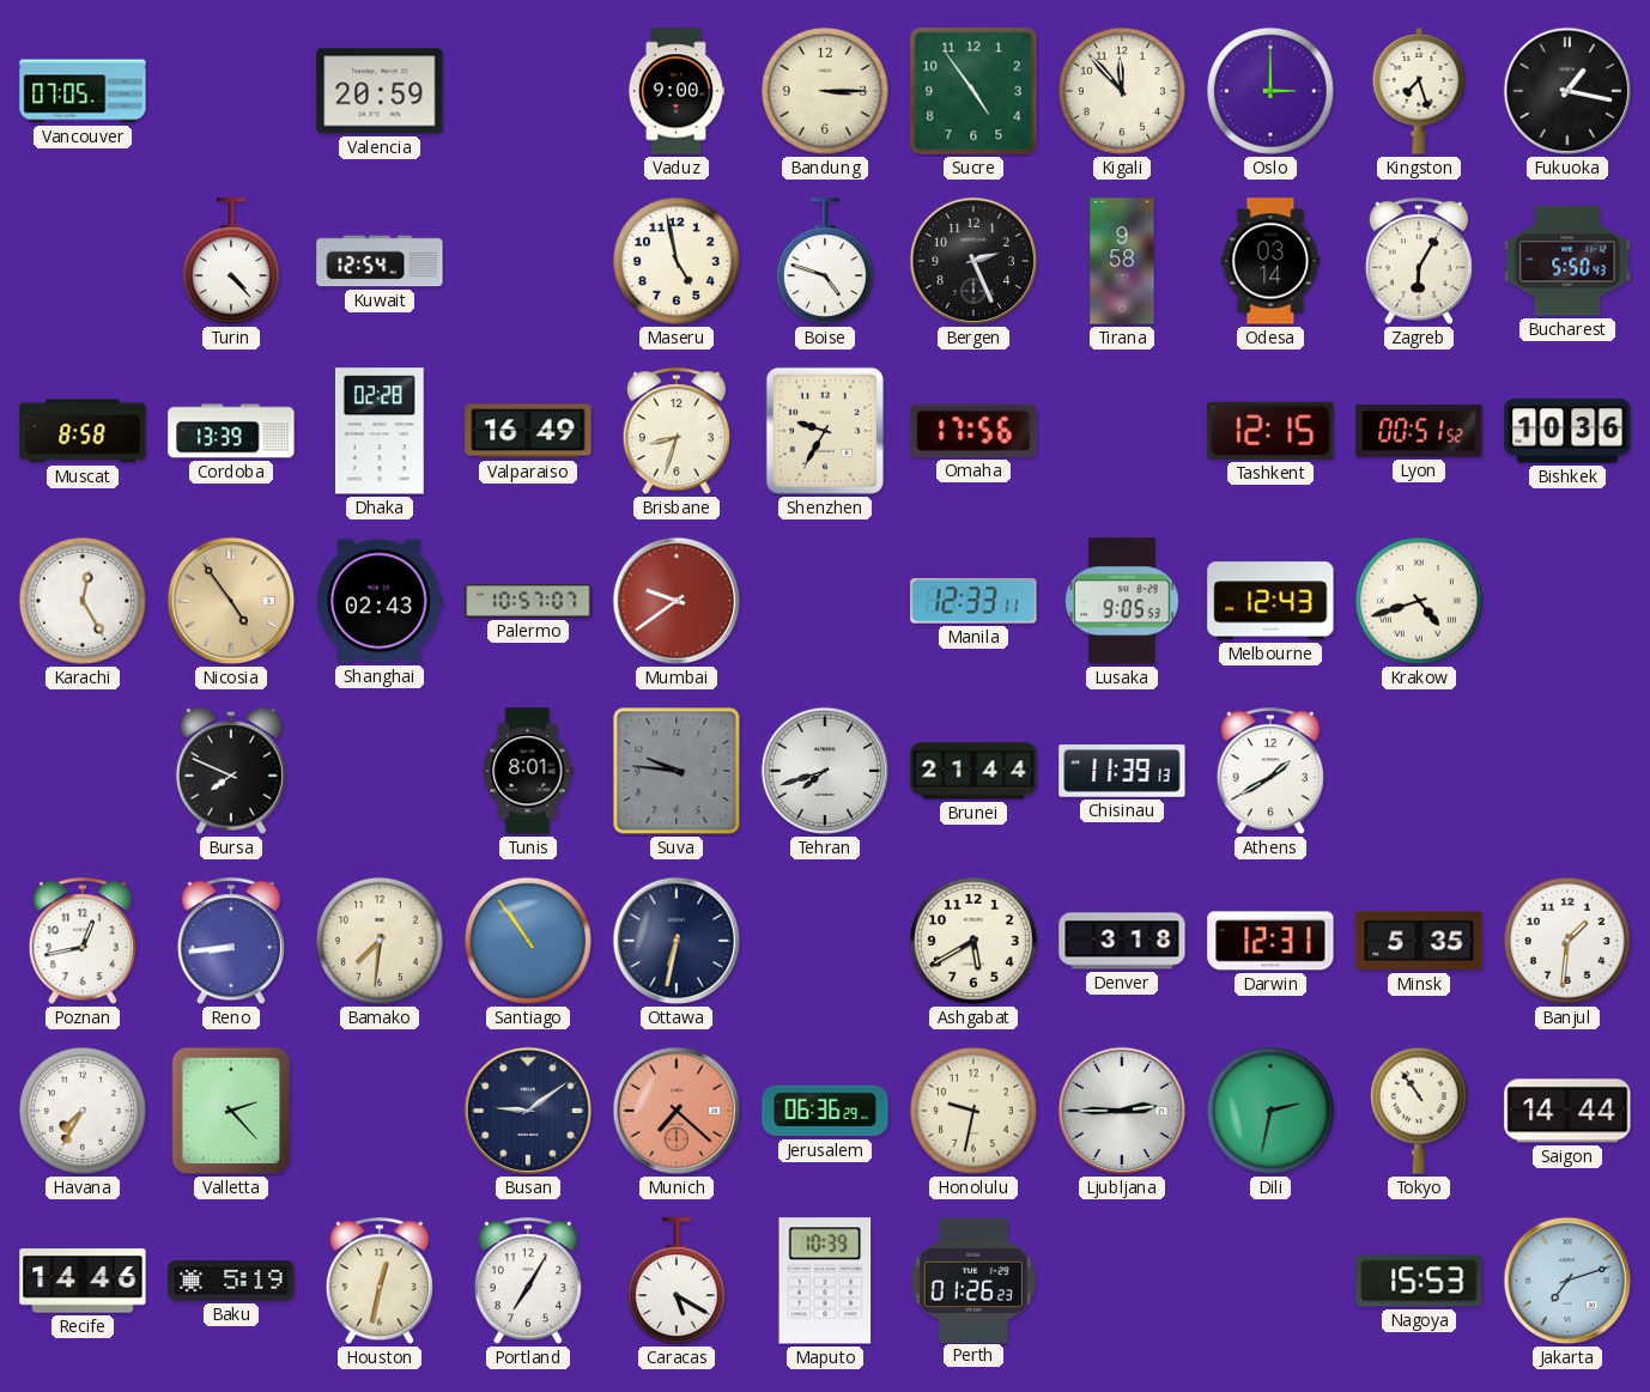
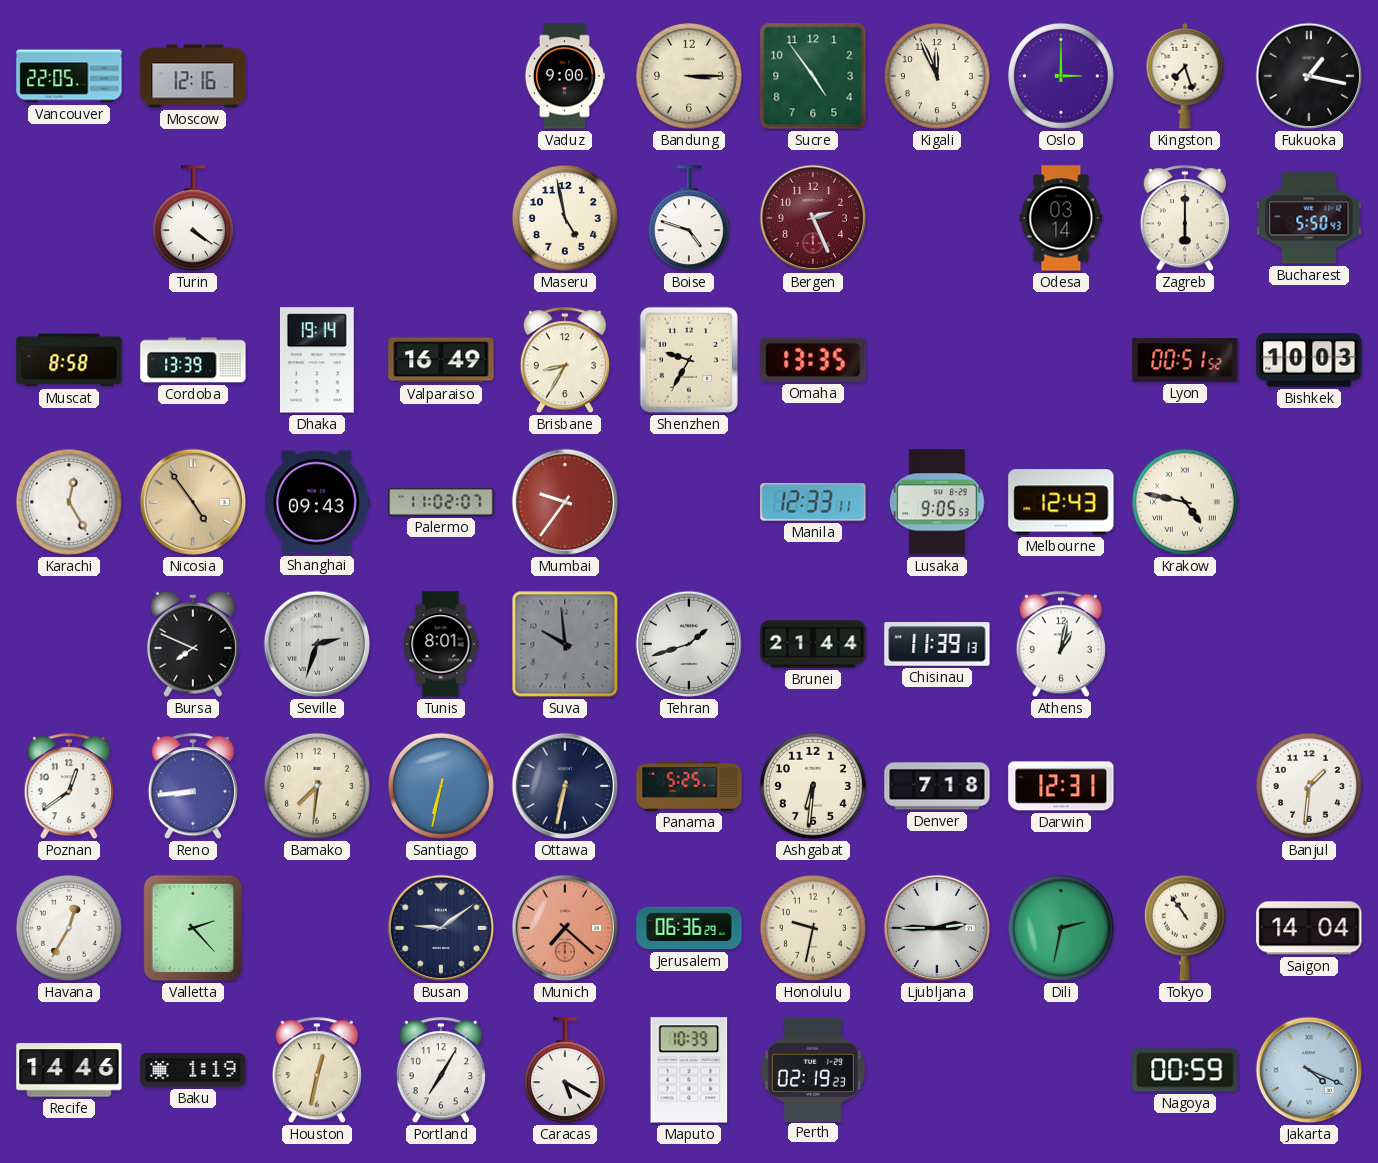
Vancouver: 07:05 -> 22:05
Moscow: none -> 12:16
Valencia: 20:59 -> none
Kigali: 11:53 -> 11:56
Turin: 4:23 -> 4:21
Kuwait: 12:54 -> none
Bergen dial: black -> burgundy
Tirana: 9:58 -> none
Zagreb: 6:05 -> 6:00
Dhaka: 02:28 -> 19:14
Brisbane: 8:33 -> 8:35
Omaha: 17:56 -> 13:35
Tashkent: 12:15 -> none
Bishkek: 10:36 -> 10:03
Shanghai: 02:43 -> 09:43
Palermo: 10:57 -> 11:02
Mumbai: 9:39 -> 9:36
Krakow: 4:42 -> 4:47
Seville: none -> 2:33
Suva: 9:46 -> 9:59
Tehran: 7:42 -> 1:42
Athens: 1:40 -> 1:02
Poznan: 12:43 -> 12:39
Santiago: 10:54 -> 6:32
Panama: none -> 5:25
Ashgabat: 5:40 -> 6:31
Denver: 3:18 -> 7:18
Minsk: 5:35 -> none
Havana: 7:35 -> 12:35
Saigon: 14:44 -> 14:04
Baku: 5:19 -> 1:19
Perth: 01:26 -> 02:19
Nagoya: 15:53 -> 00:59
Jakarta: 7:12 -> 4:19
